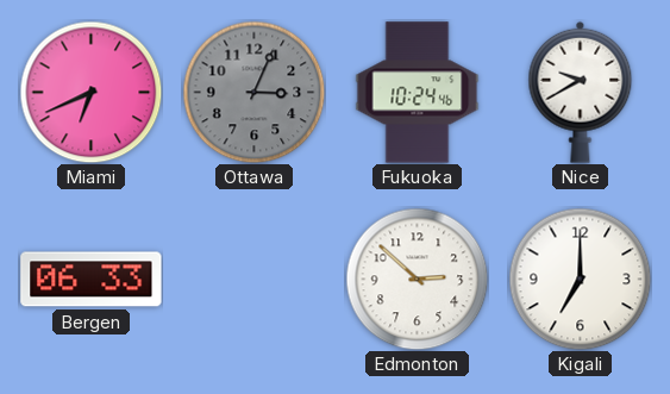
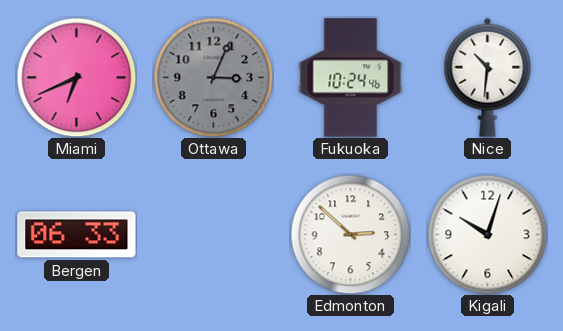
Nice: 9:40 -> 10:31
Kigali: 7:00 -> 10:03
